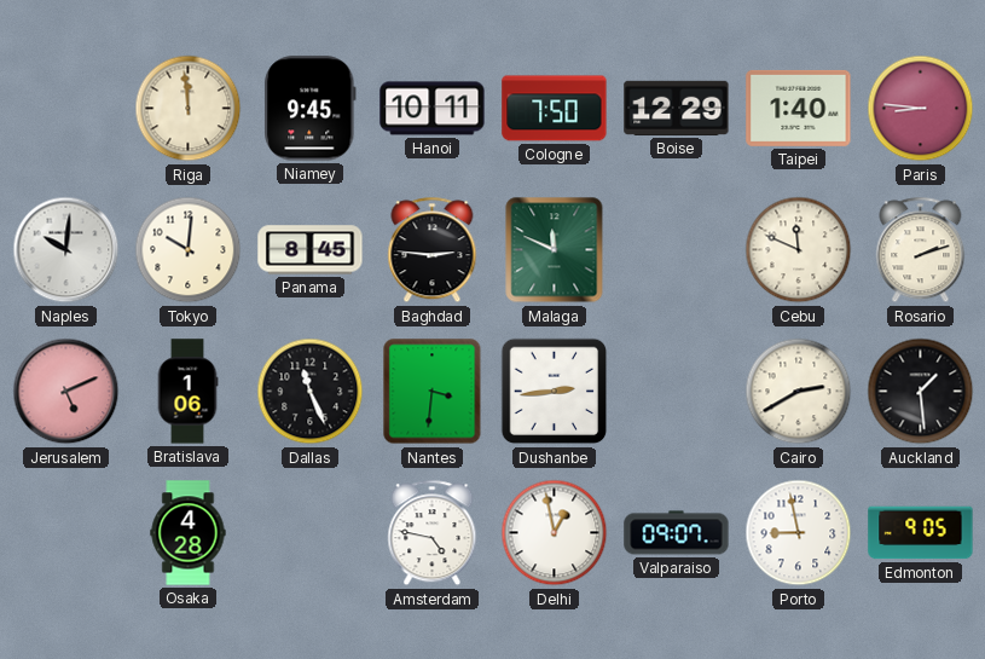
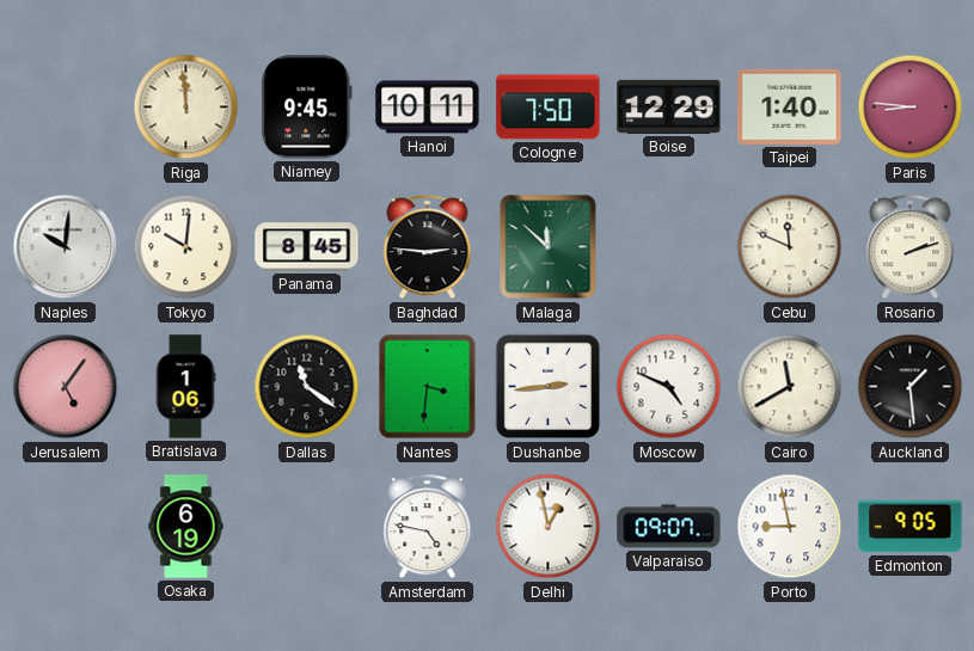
Malaga: 11:49 -> 11:52
Jerusalem: 5:11 -> 5:06
Dallas: 11:26 -> 11:21
Moscow: none -> 4:49
Cairo: 2:40 -> 11:40
Osaka: 4:28 -> 6:19
